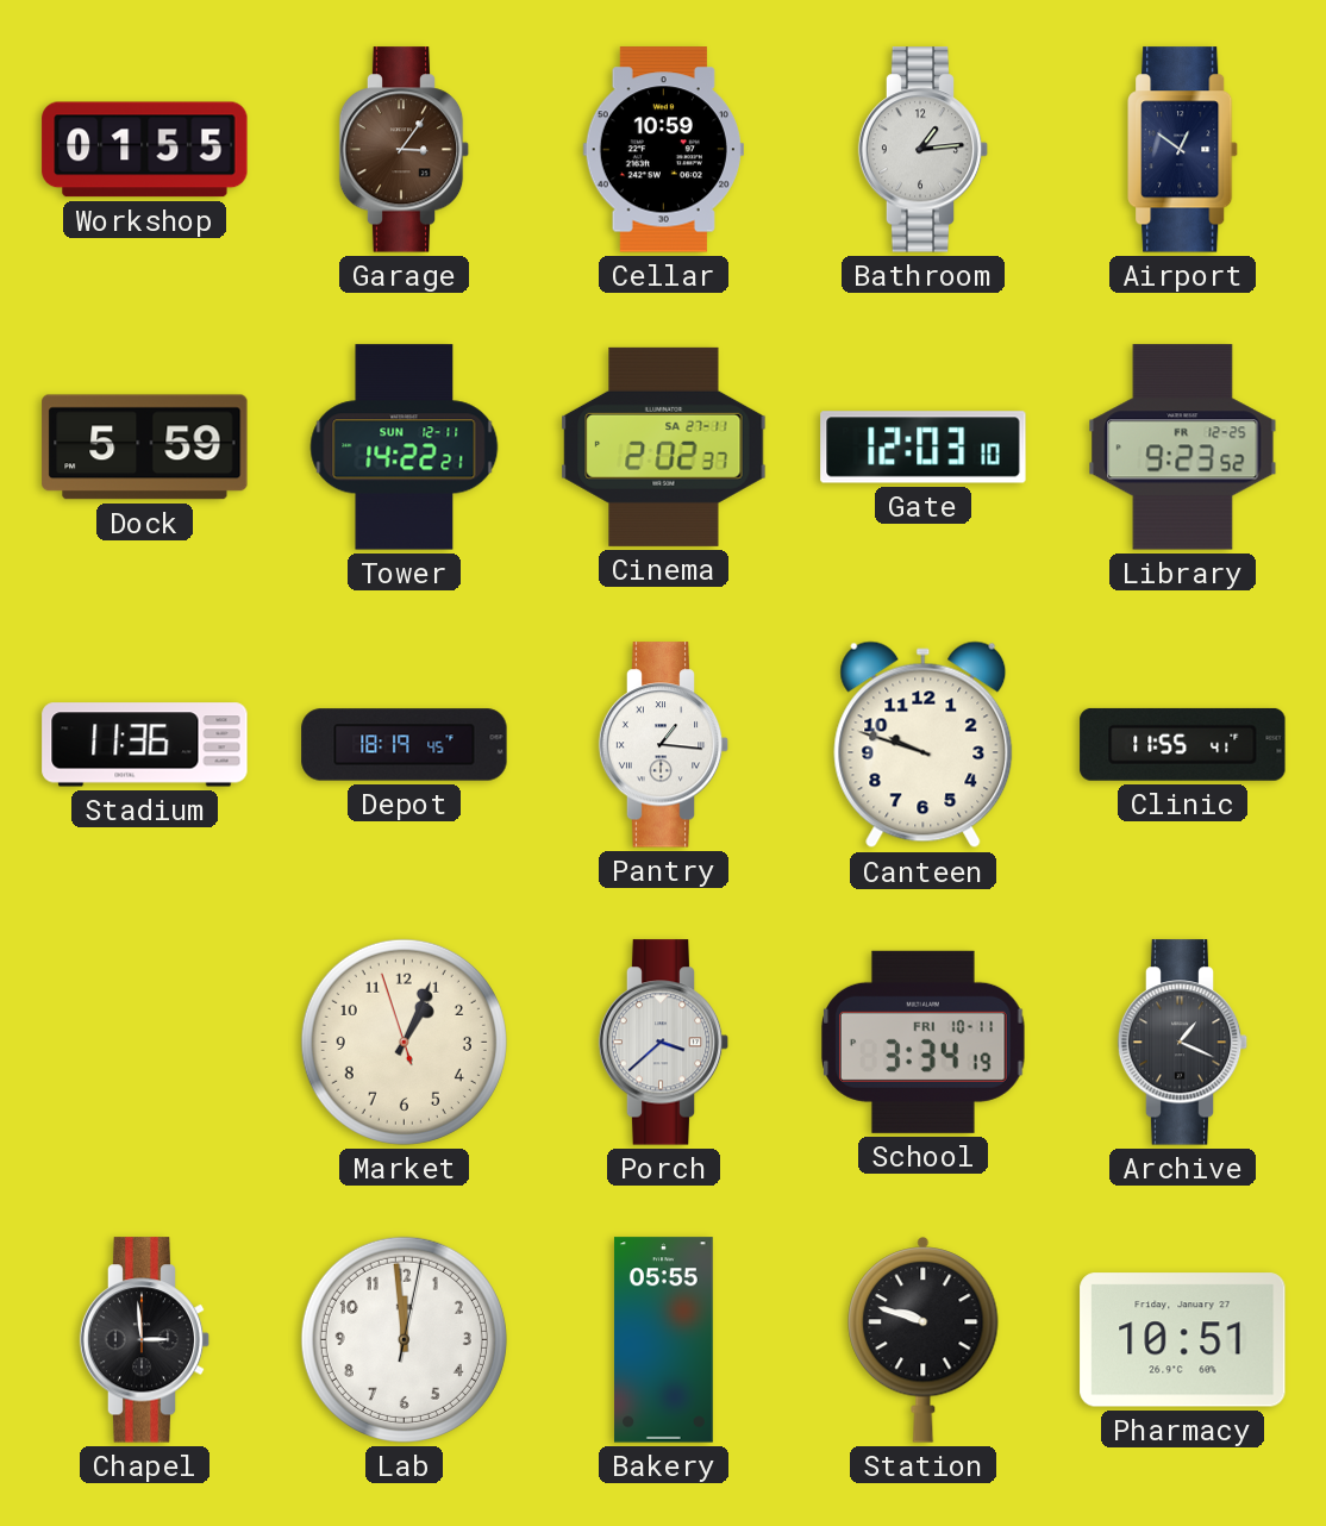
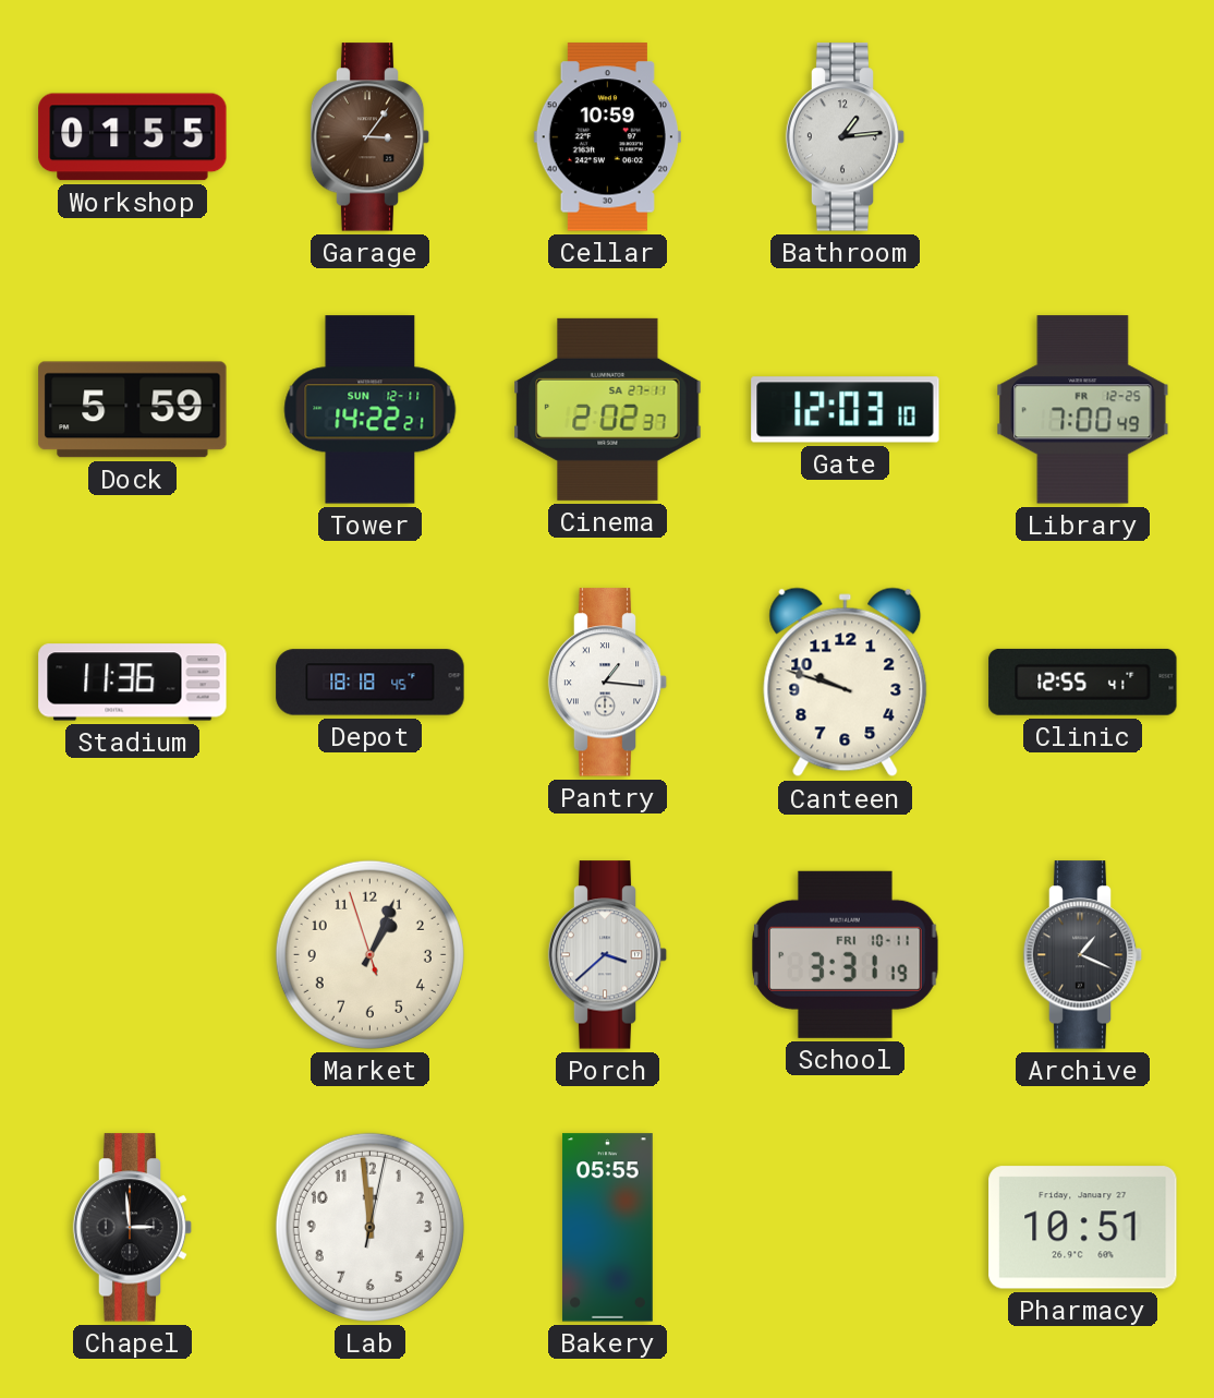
Airport: 12:51 -> none
Library: 9:23 -> 7:00
Depot: 18:19 -> 18:18
Clinic: 11:55 -> 12:55
School: 3:34 -> 3:31
Station: 9:48 -> none
